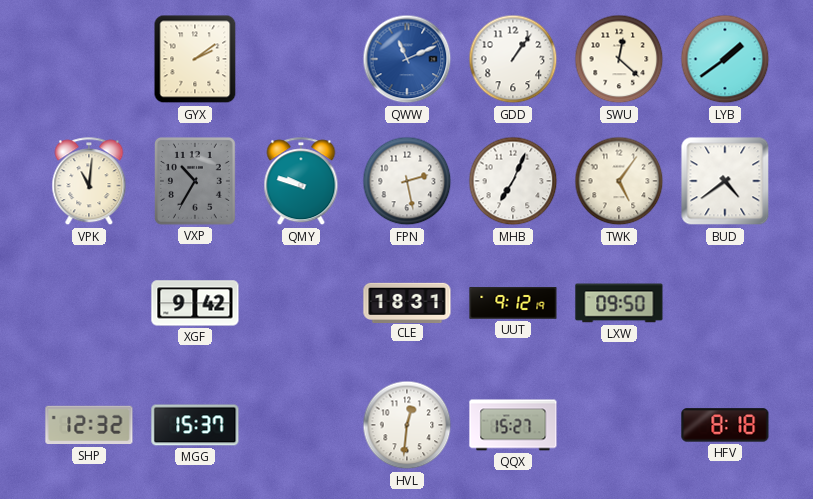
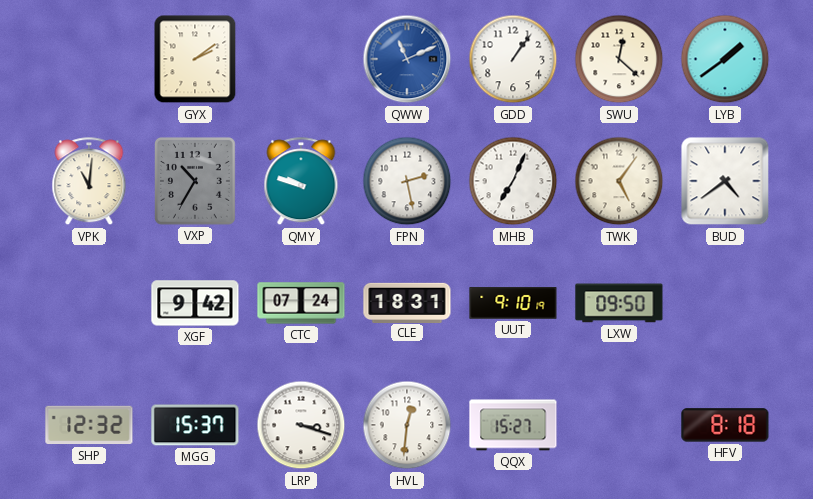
CTC: none -> 07:24
UUT: 9:12 -> 9:10
LRP: none -> 3:18
